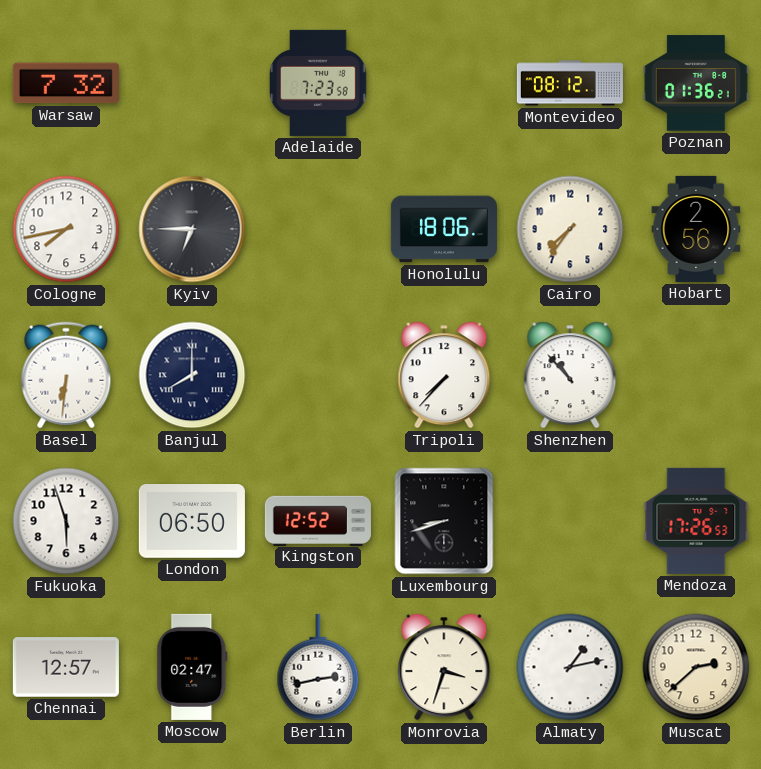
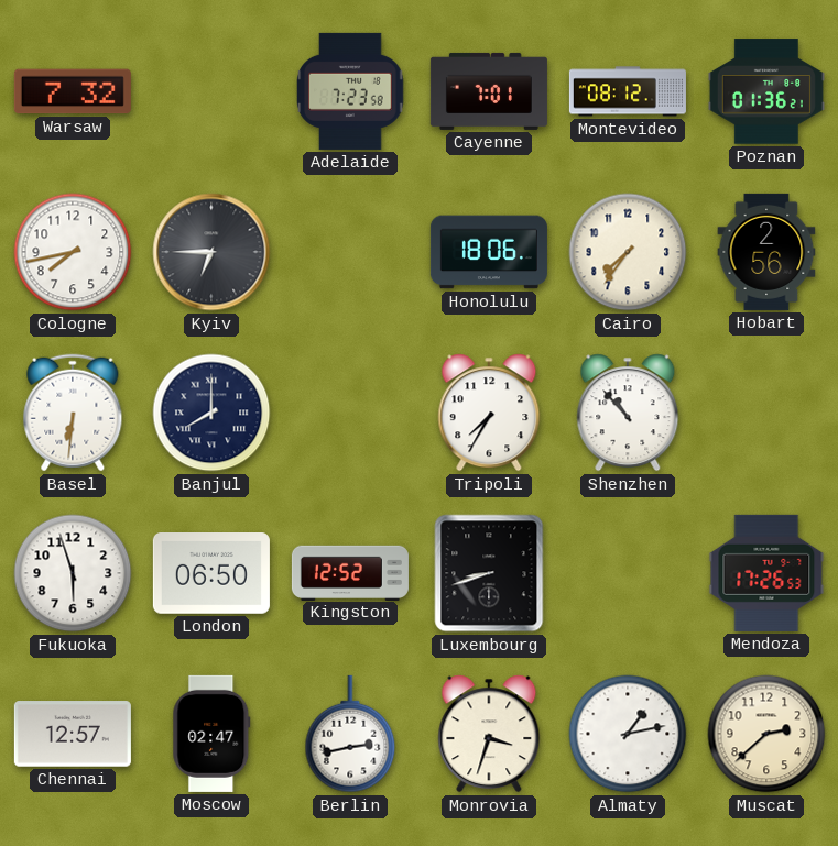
Cayenne: none -> 7:01
Tripoli: 7:37 -> 7:35
